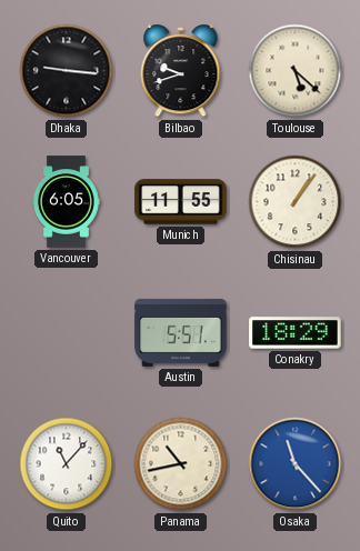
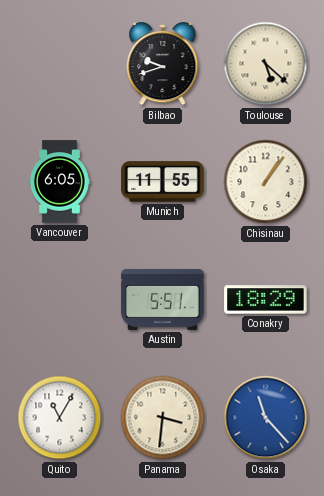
Dhaka: 9:16 -> none
Quito: 11:07 -> 11:05
Panama: 10:43 -> 3:31
